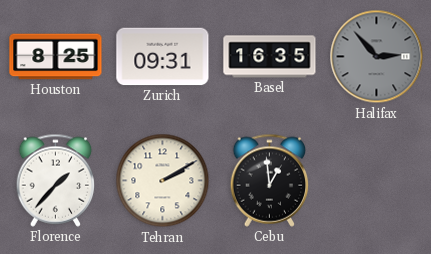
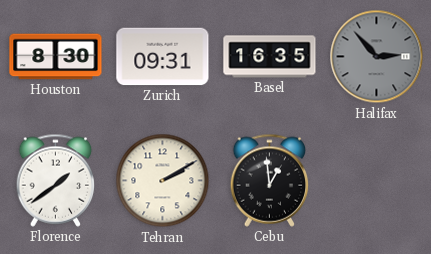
Houston: 8:25 -> 8:30
Florence: 1:37 -> 1:39
